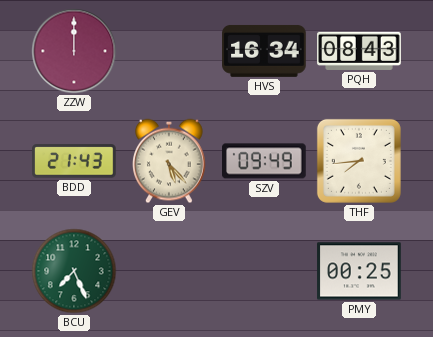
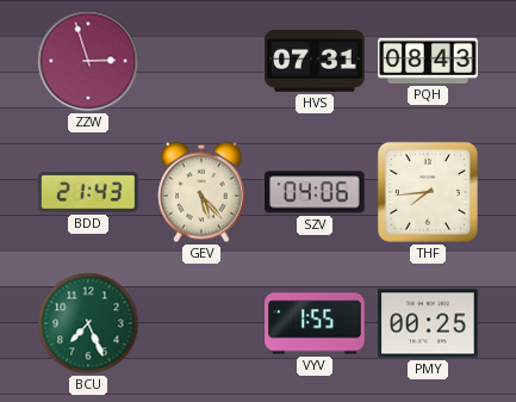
ZZW: 12:00 -> 2:57
HVS: 16:34 -> 07:31
SZV: 09:49 -> 04:06
VYV: none -> 1:55
